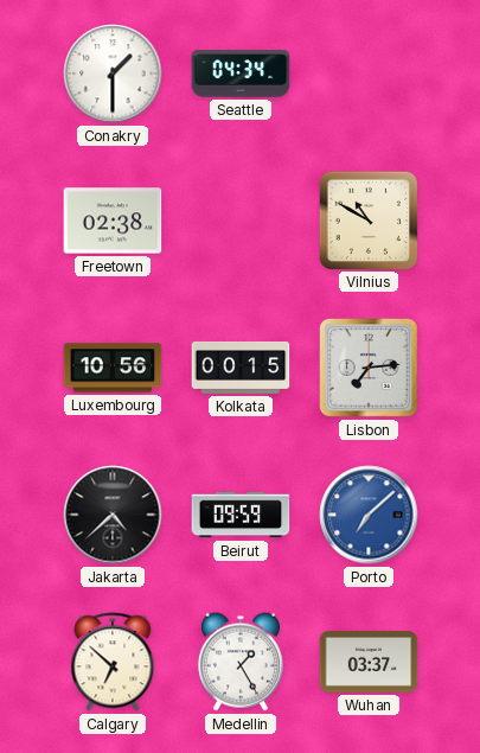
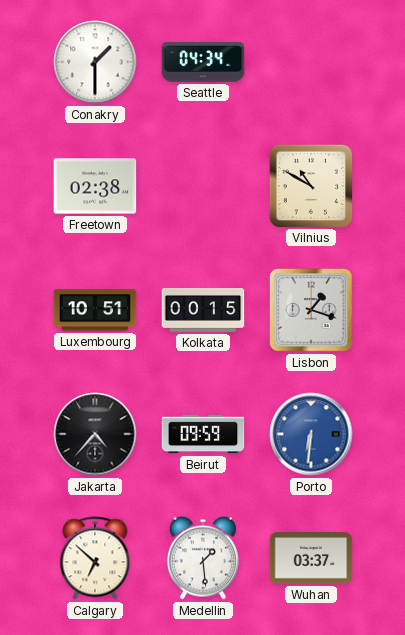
Luxembourg: 10:56 -> 10:51
Lisbon: 7:14 -> 1:18
Jakarta: 4:38 -> 4:37
Porto: 7:08 -> 6:31
Medellin: 1:25 -> 1:29
